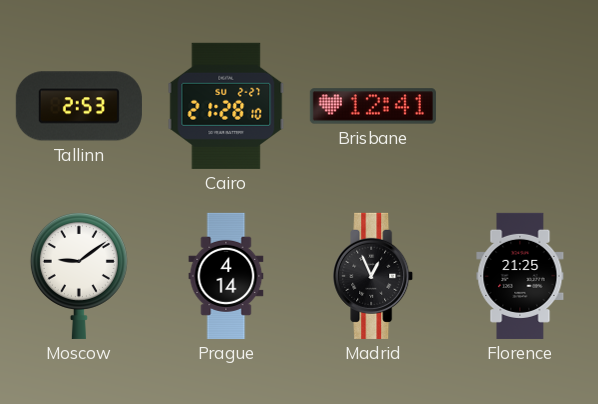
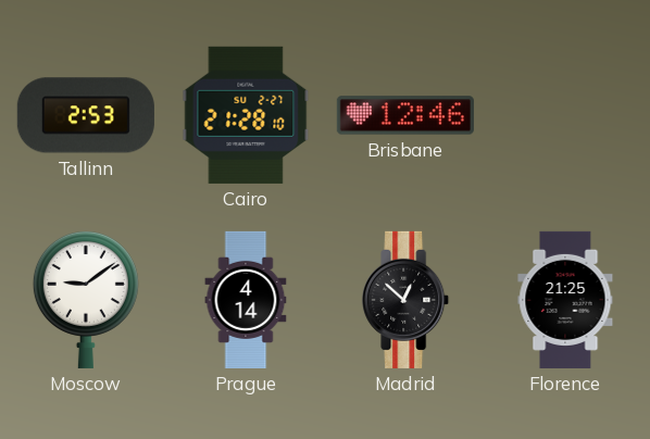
Brisbane: 12:41 -> 12:46
Madrid: 12:56 -> 12:52
